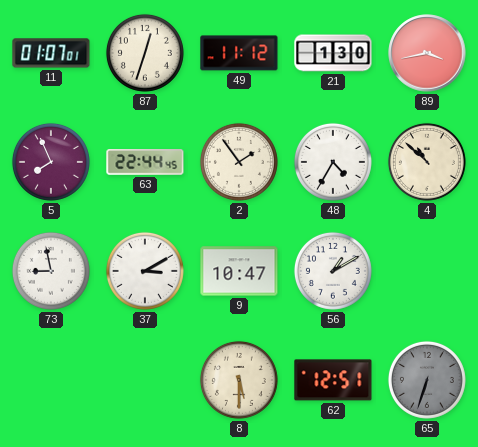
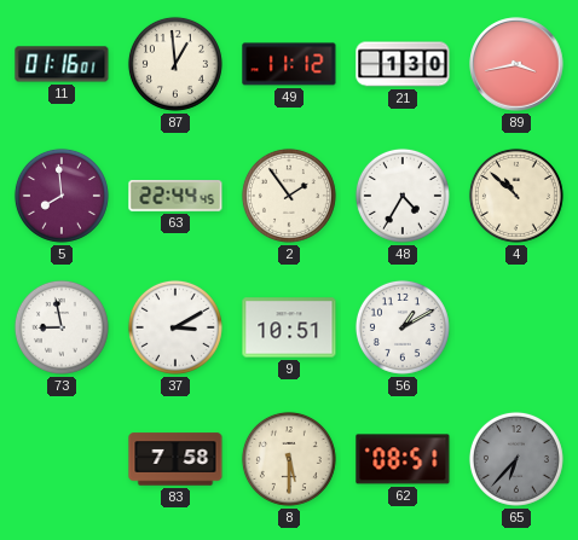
11: 01:07 -> 01:16
87: 12:33 -> 12:59
5: 7:56 -> 7:59
9: 10:47 -> 10:51
83: none -> 7:58
62: 12:51 -> 08:51
65: 6:33 -> 6:37
